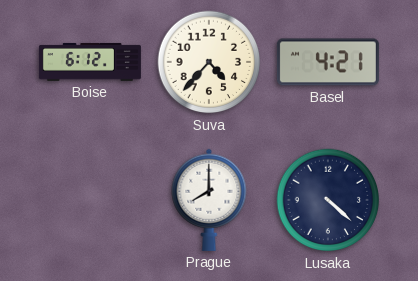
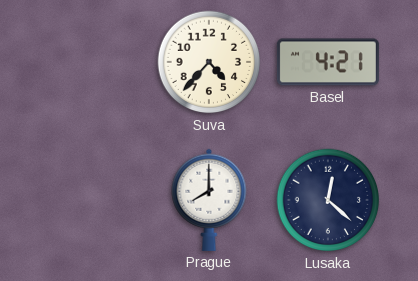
Boise: 6:12 -> none
Lusaka: 4:22 -> 12:22
